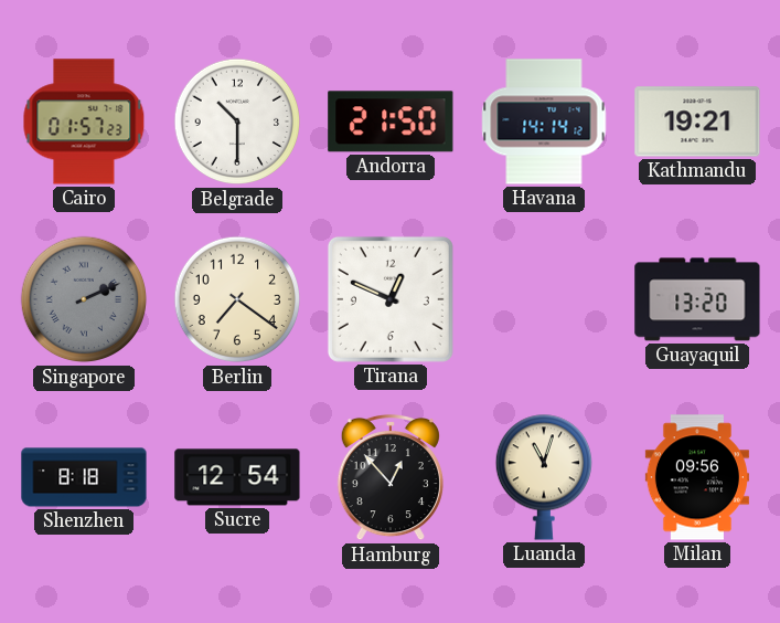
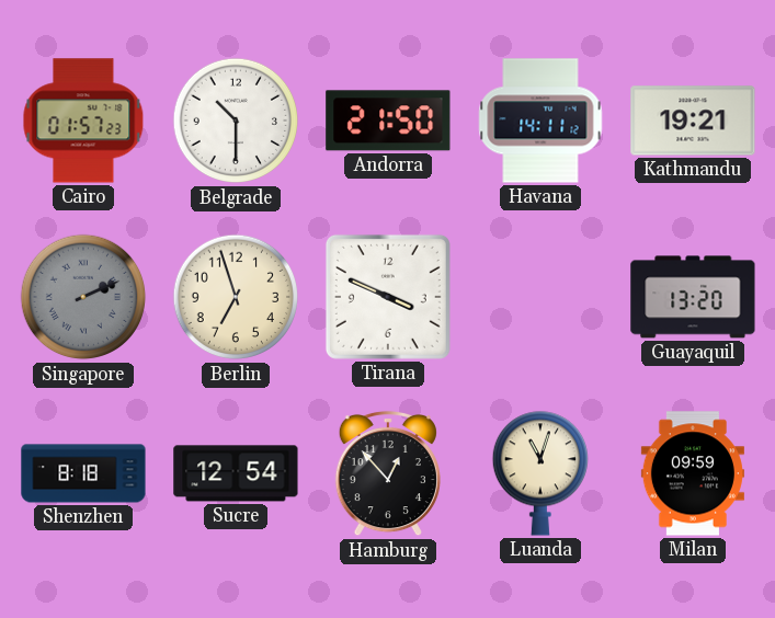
Havana: 14:14 -> 14:11
Berlin: 7:21 -> 6:57
Tirana: 12:49 -> 3:49
Milan: 09:56 -> 09:59
